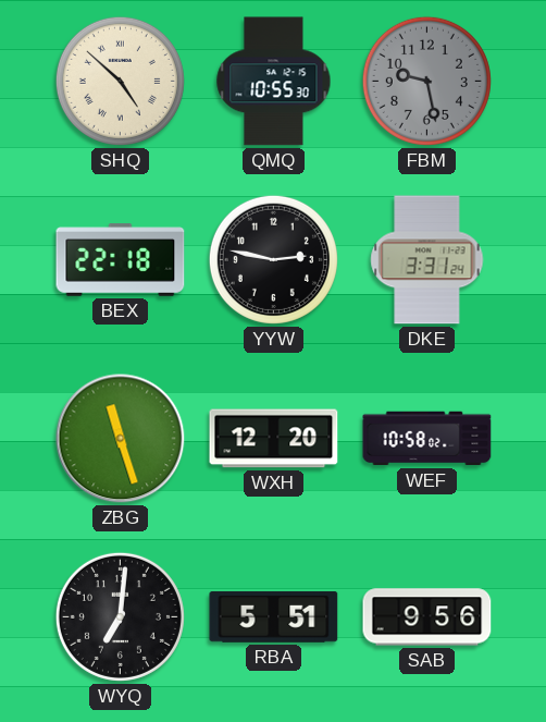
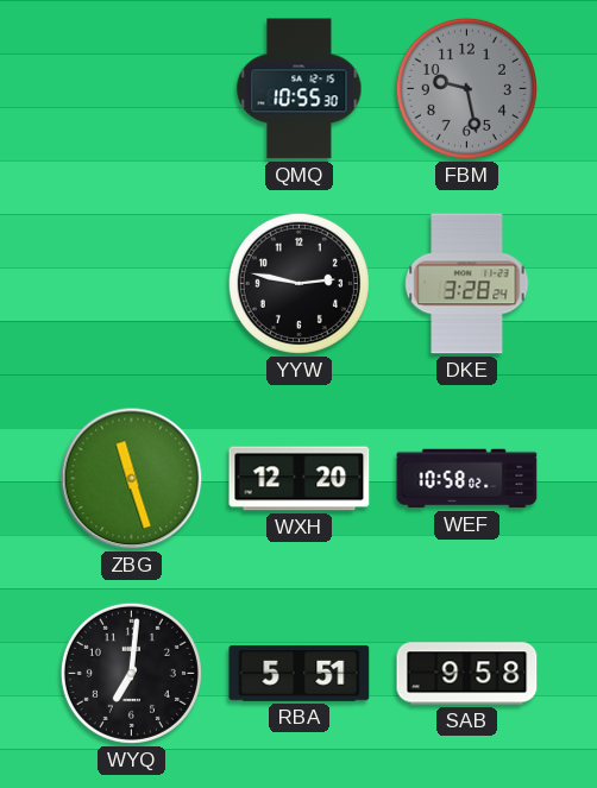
SHQ: 4:52 -> none
BEX: 22:18 -> none
DKE: 3:31 -> 3:28
SAB: 9:56 -> 9:58
